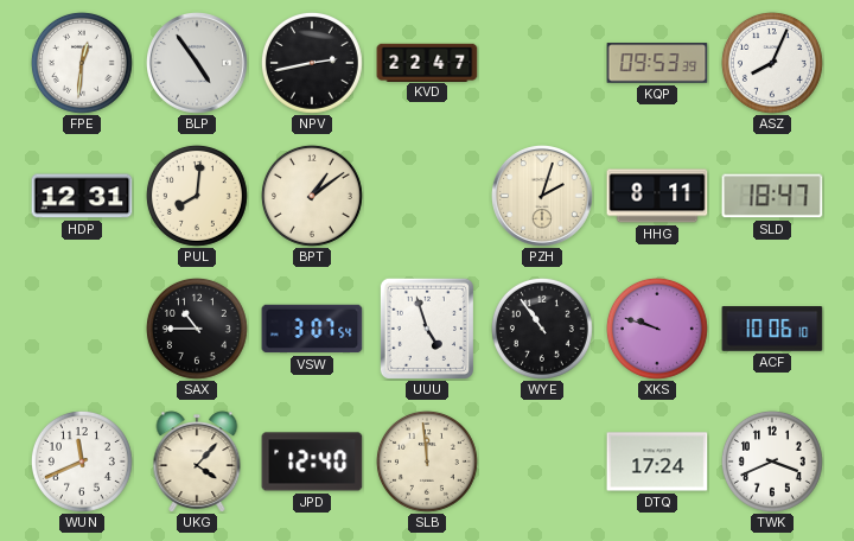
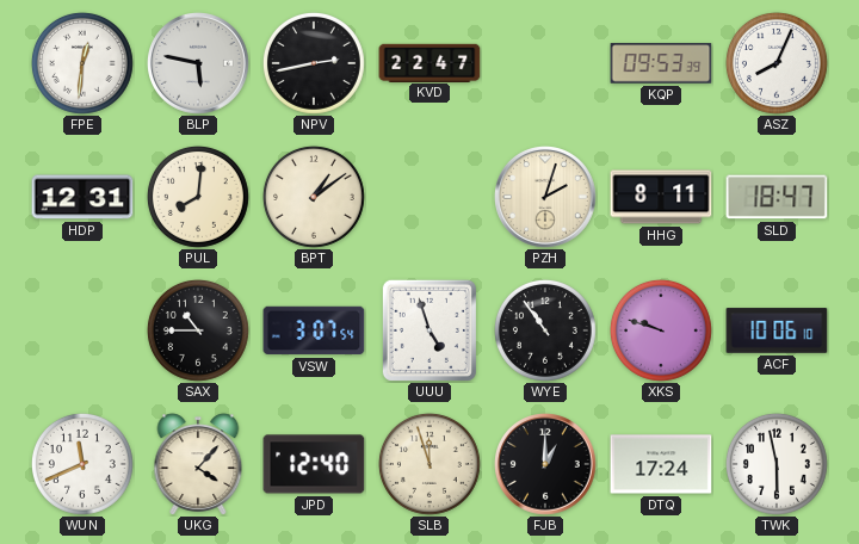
BLP: 4:54 -> 5:47
SLB: 11:59 -> 11:57
FJB: none -> 1:00
TWK: 3:41 -> 5:58
